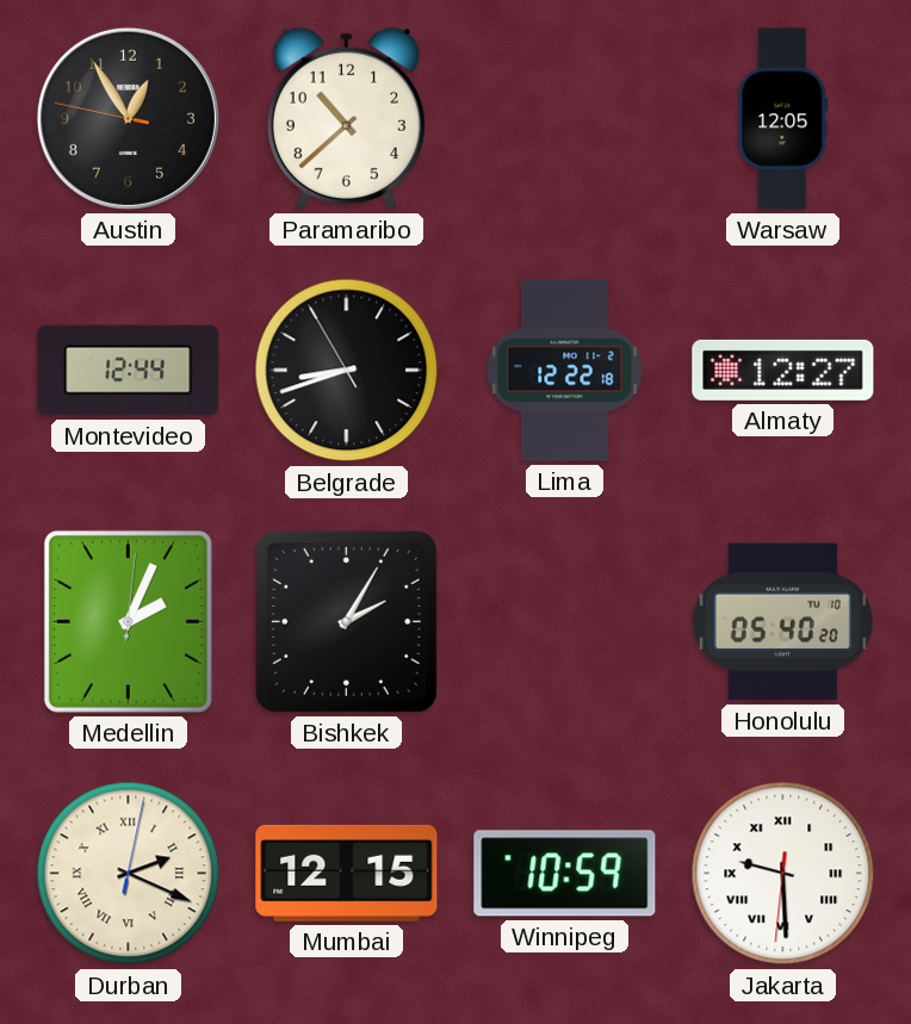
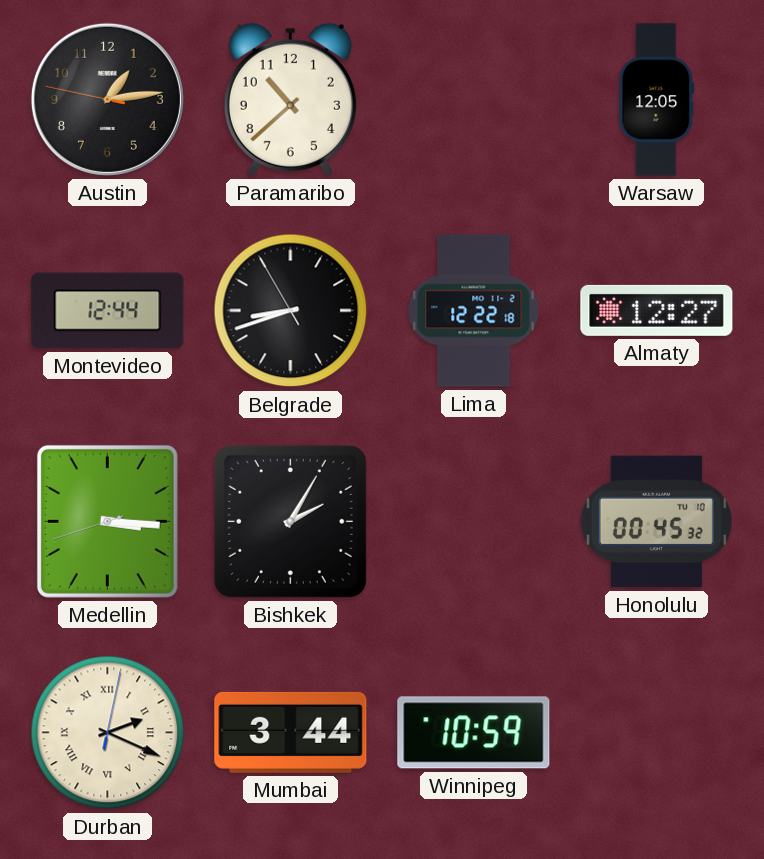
Austin: 12:54 -> 1:13
Medellin: 2:04 -> 3:15
Honolulu: 05:40 -> 00:45
Mumbai: 12:15 -> 3:44
Jakarta: 9:29 -> none
